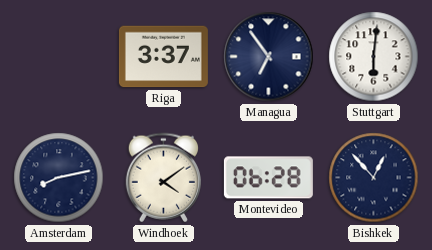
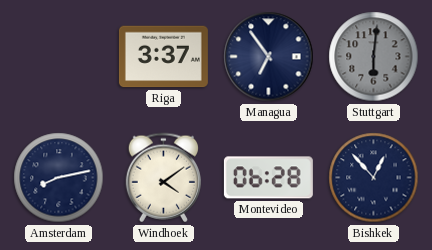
Stuttgart dial: white -> grey
